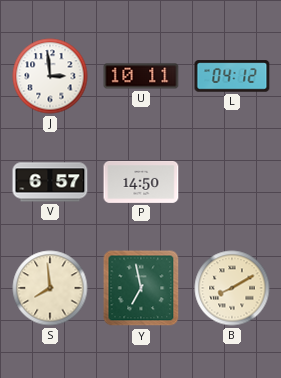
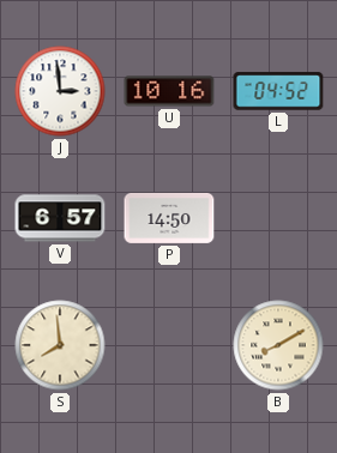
U: 10:11 -> 10:16
L: 04:12 -> 04:52
Y: 6:58 -> none
